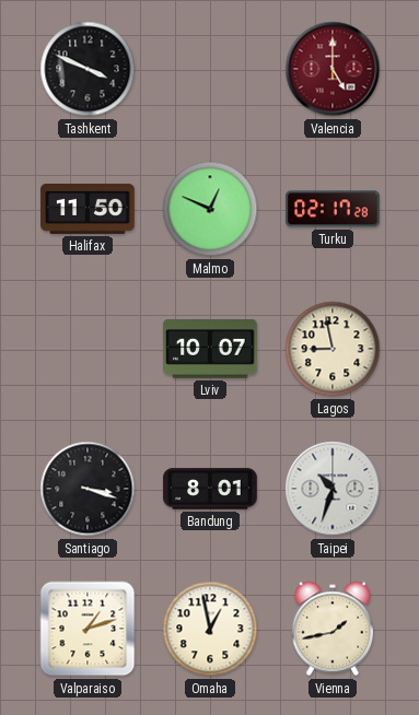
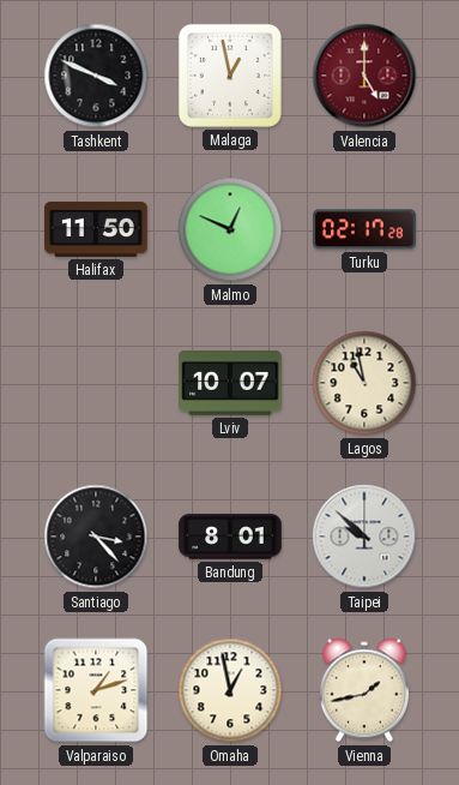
Malaga: none -> 12:58
Lagos: 8:58 -> 10:58
Santiago: 3:18 -> 3:23
Taipei: 10:33 -> 9:52
